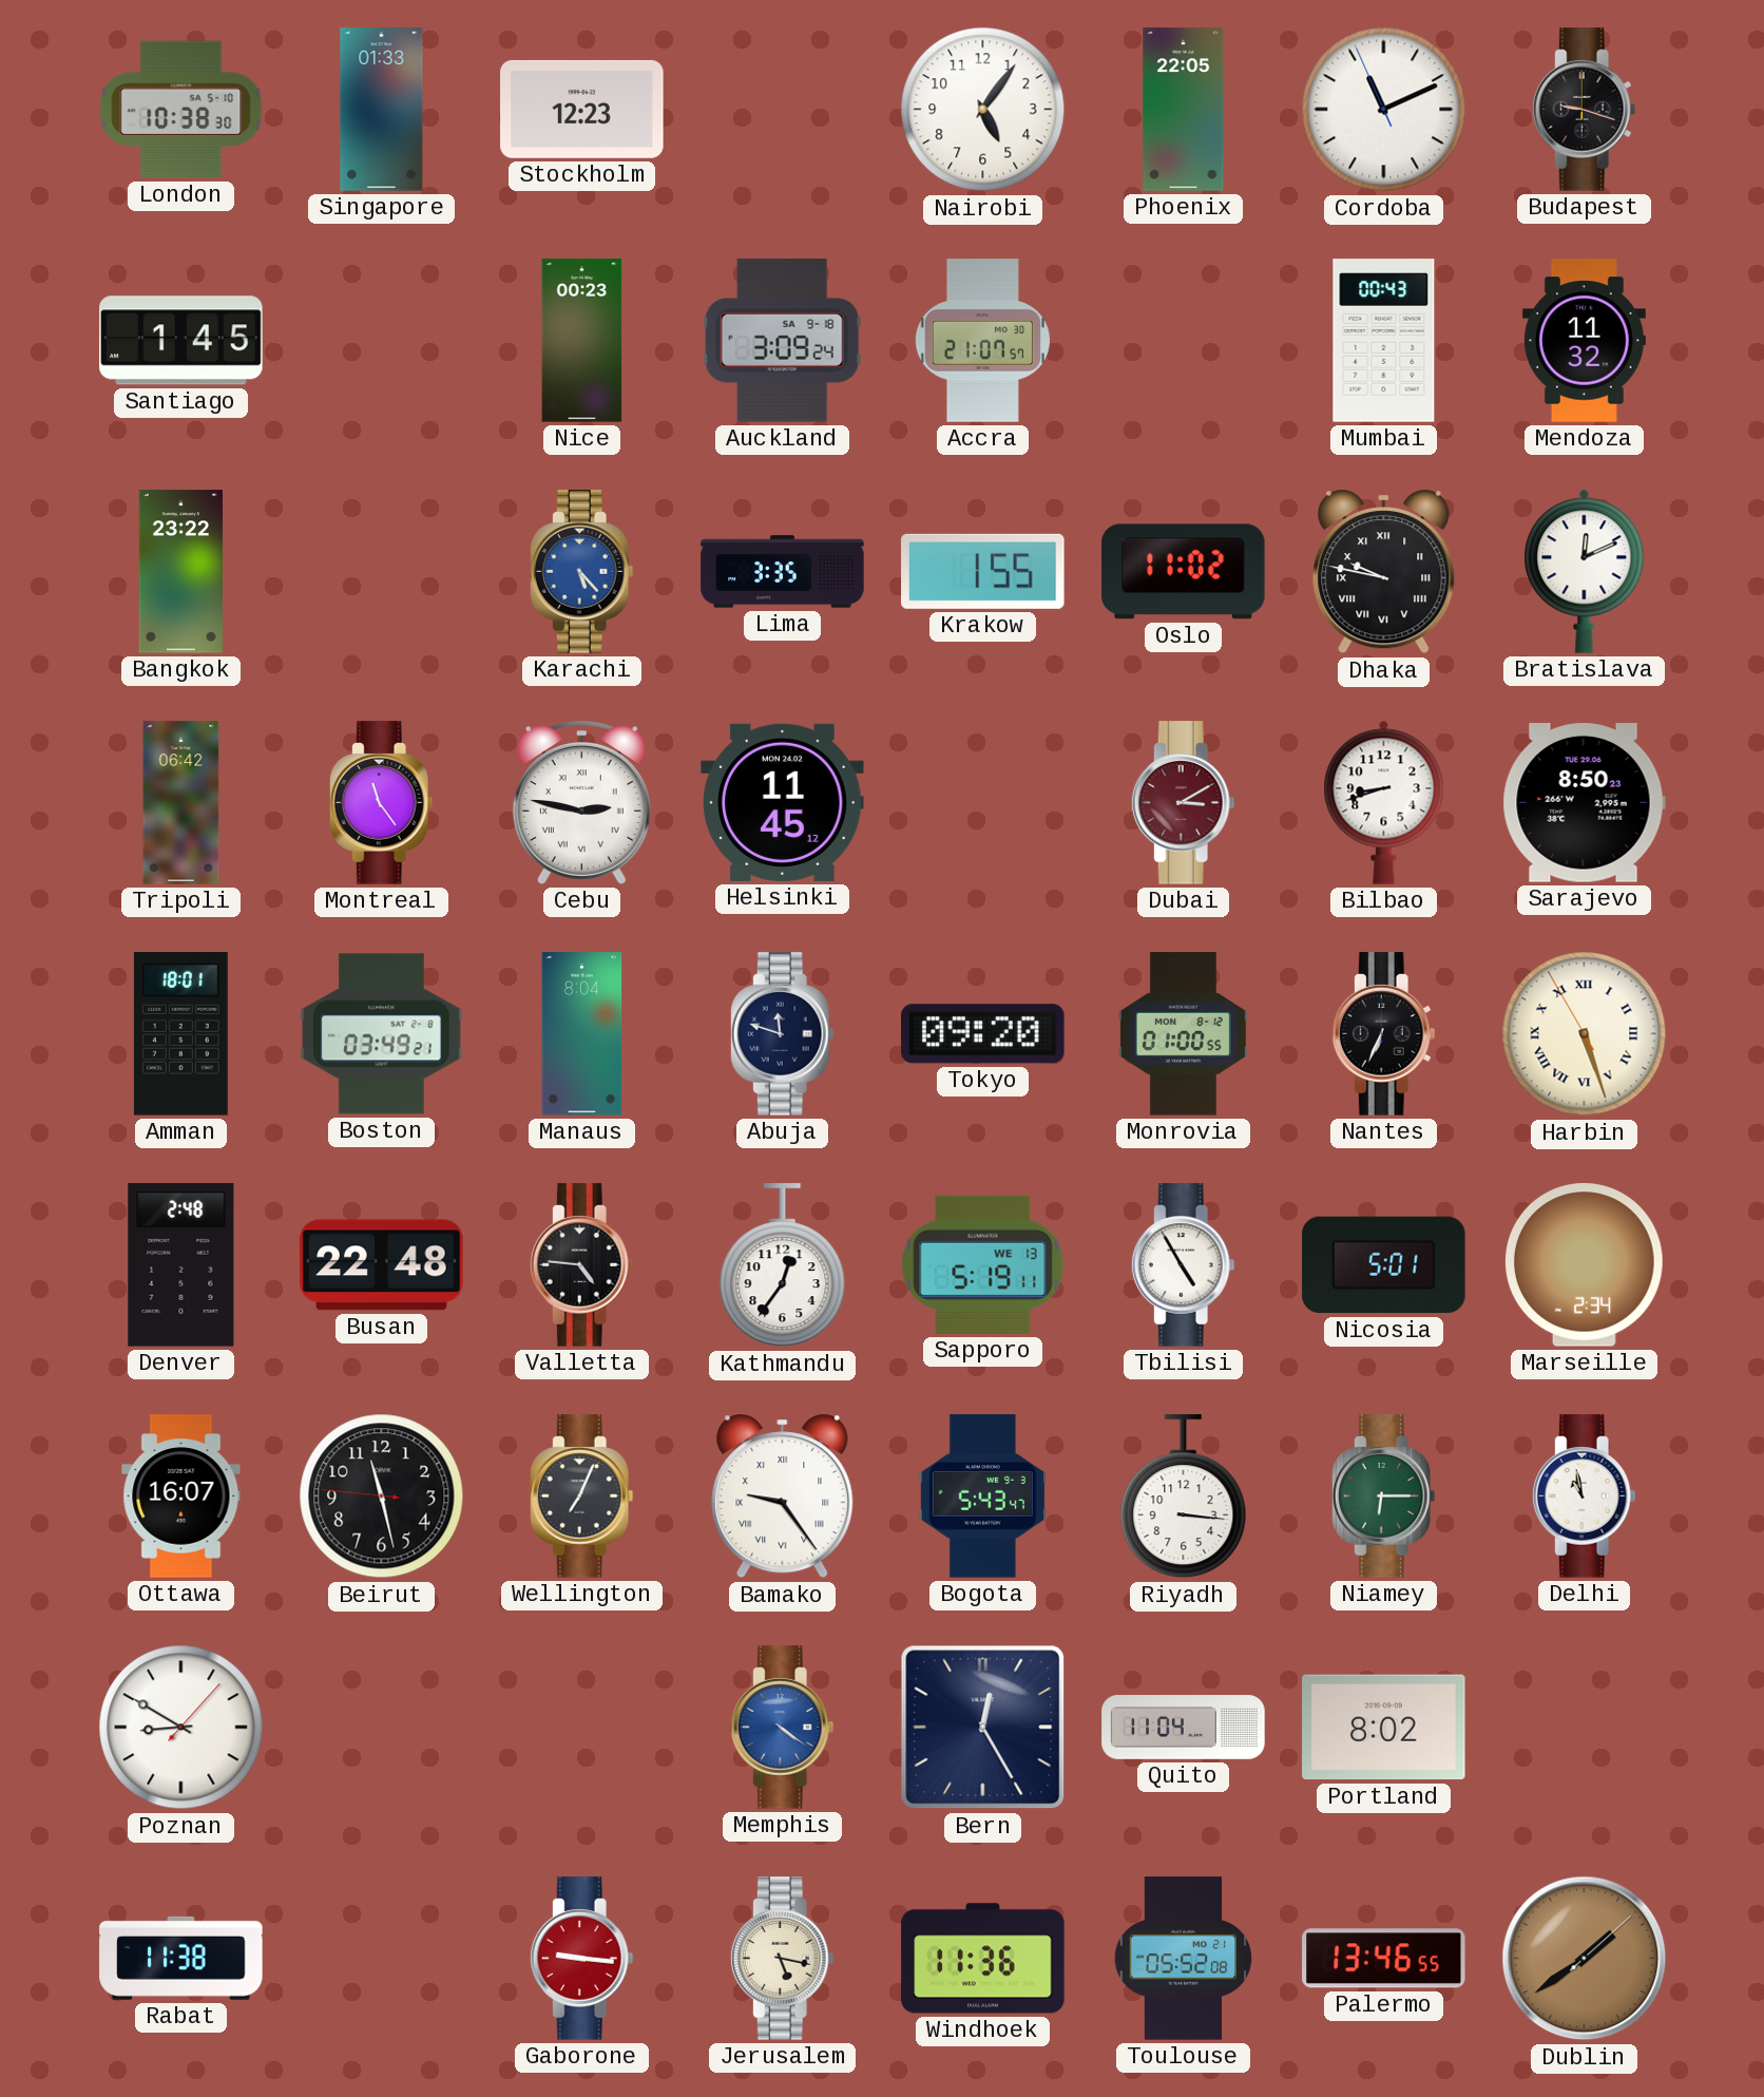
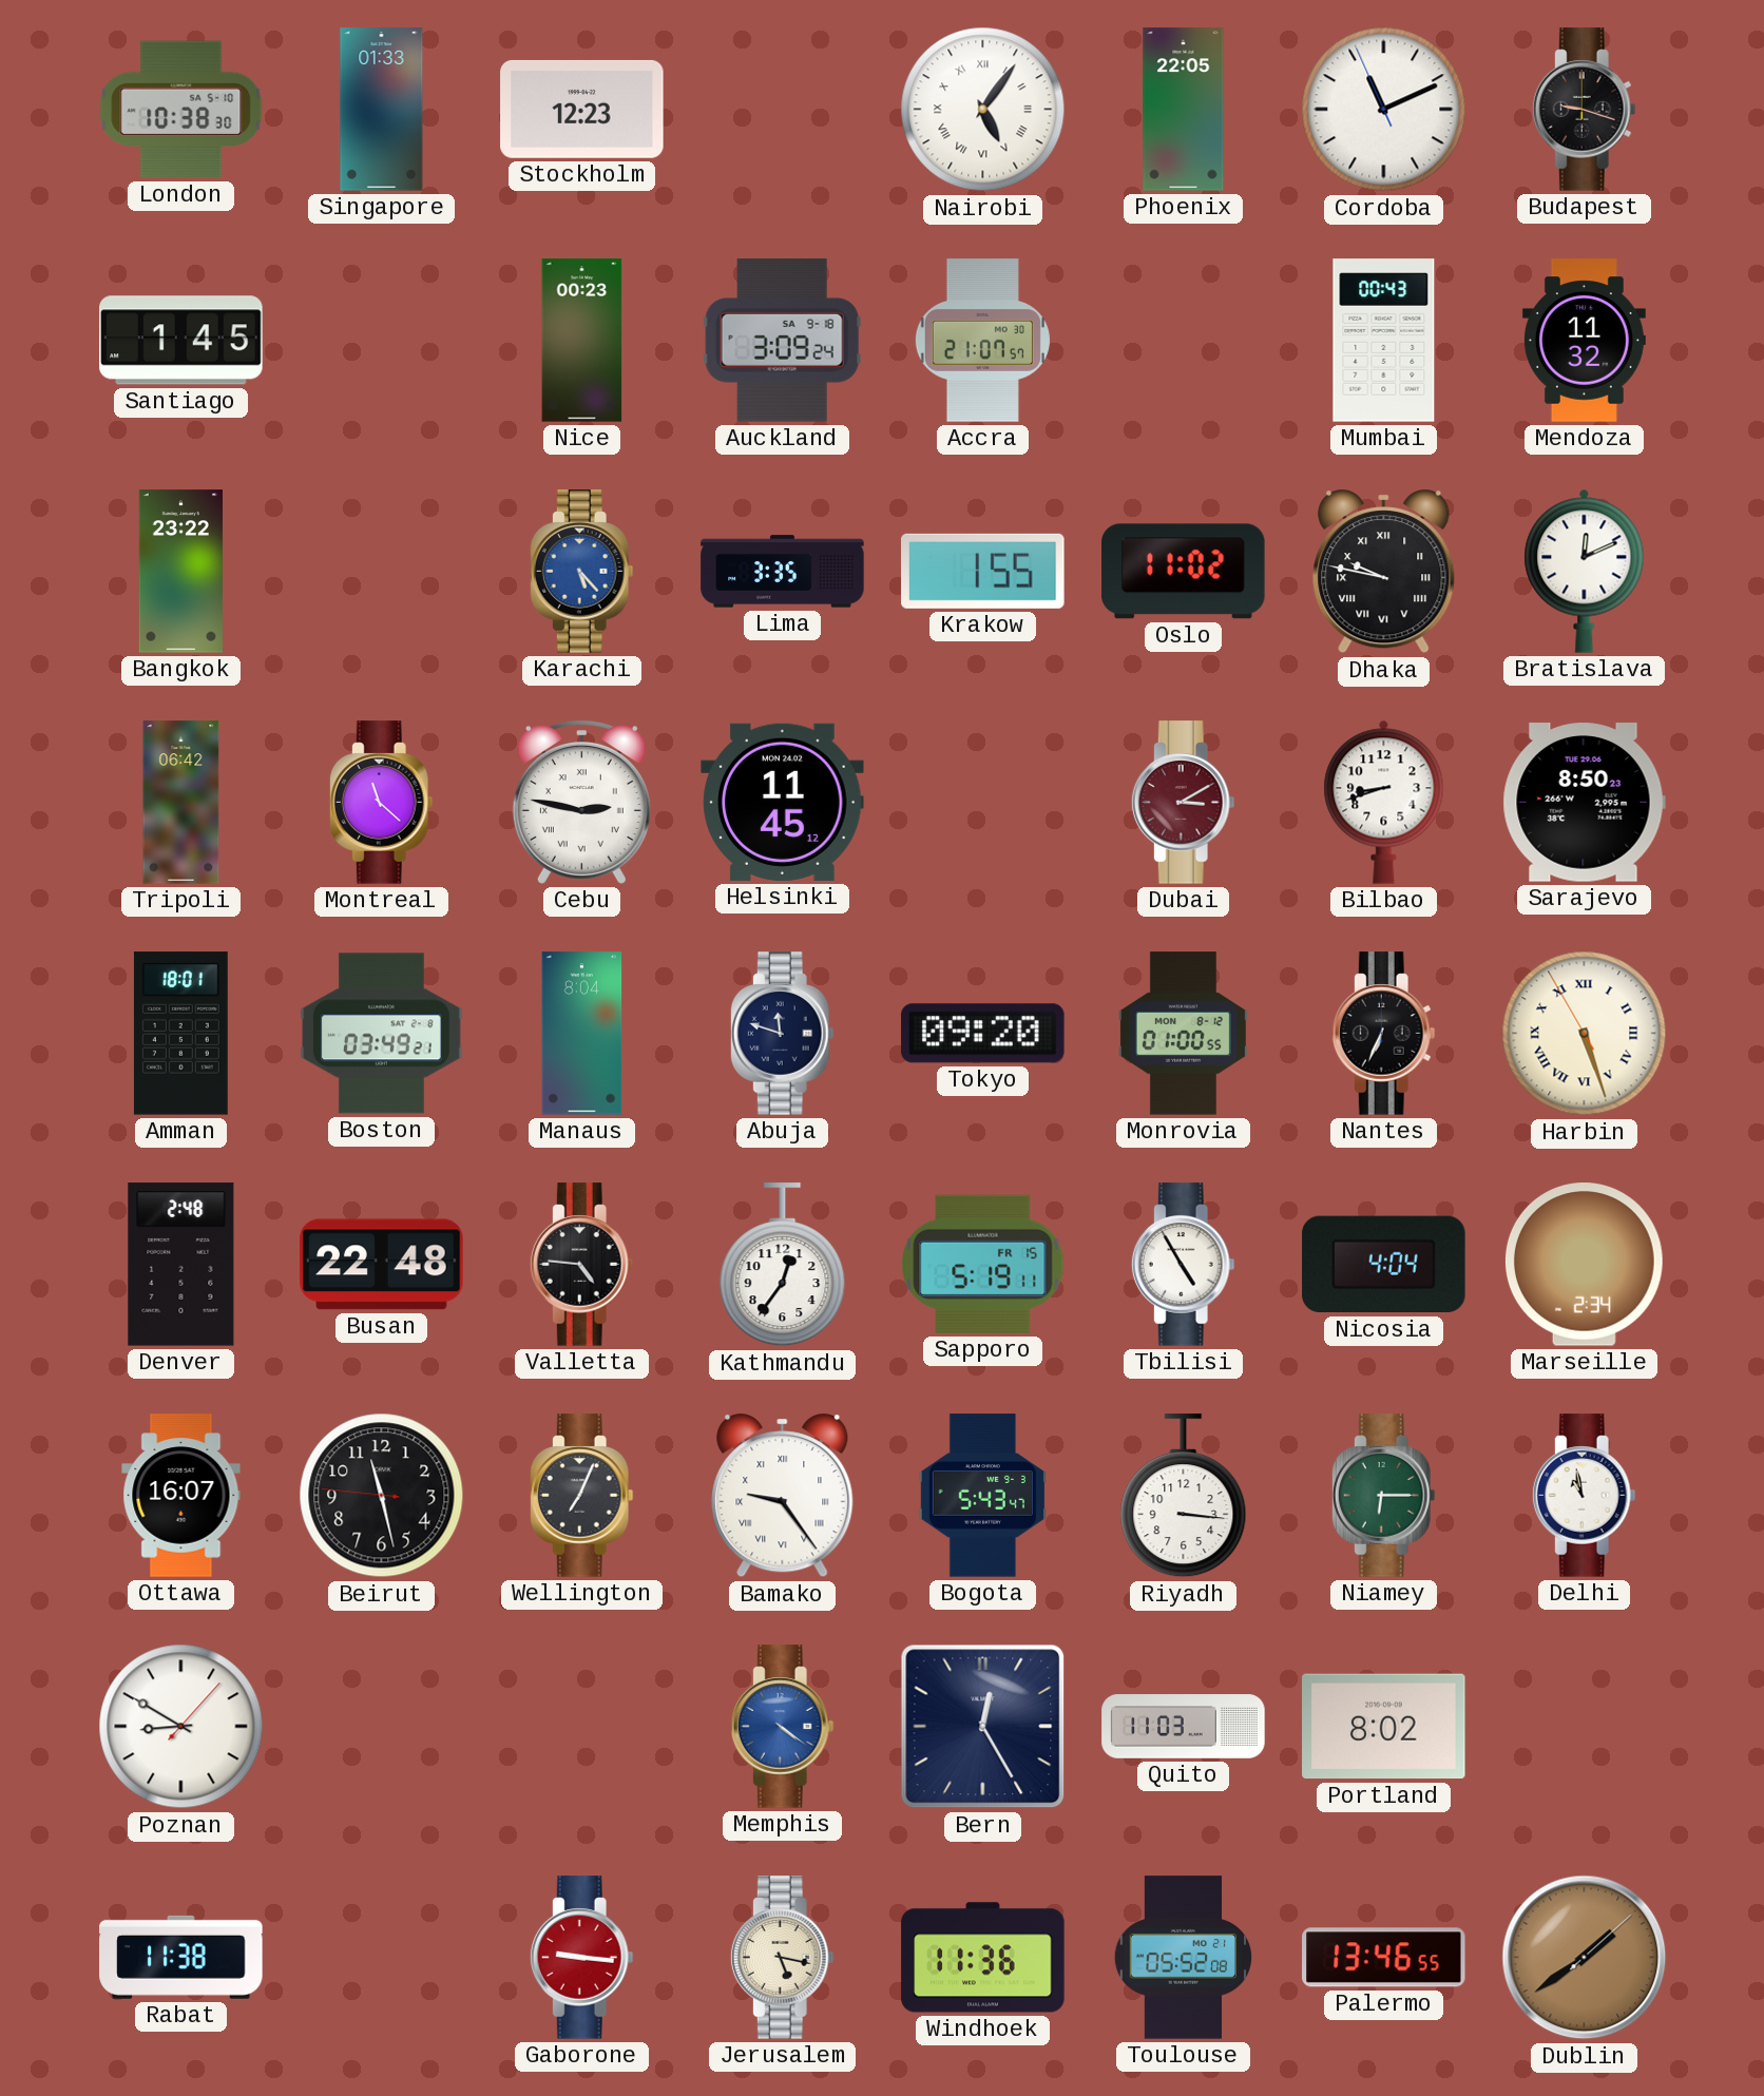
Nairobi numerals: Arabic -> Roman
Montreal: 11:24 -> 11:22
Sapporo date: WE 13 -> FR 15
Nicosia: 5:01 -> 4:04
Quito: 11:04 -> 11:03
